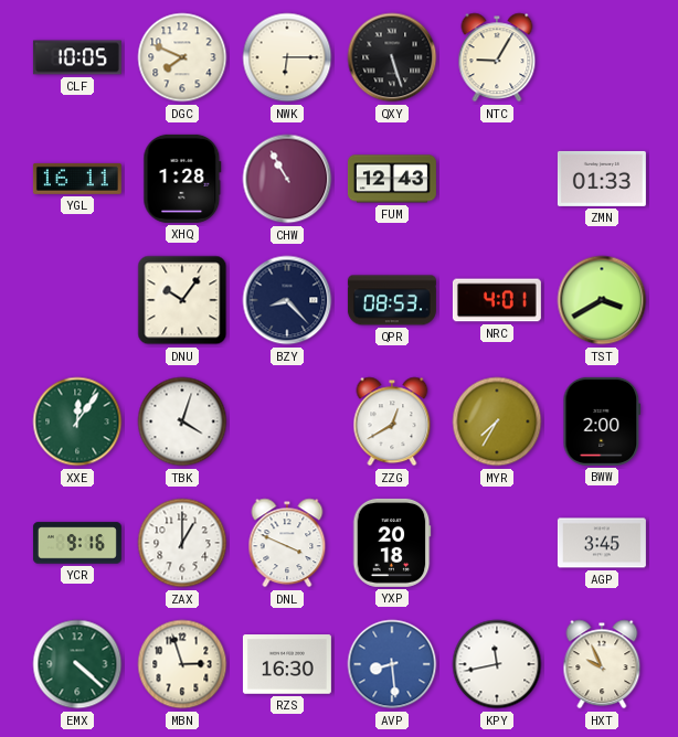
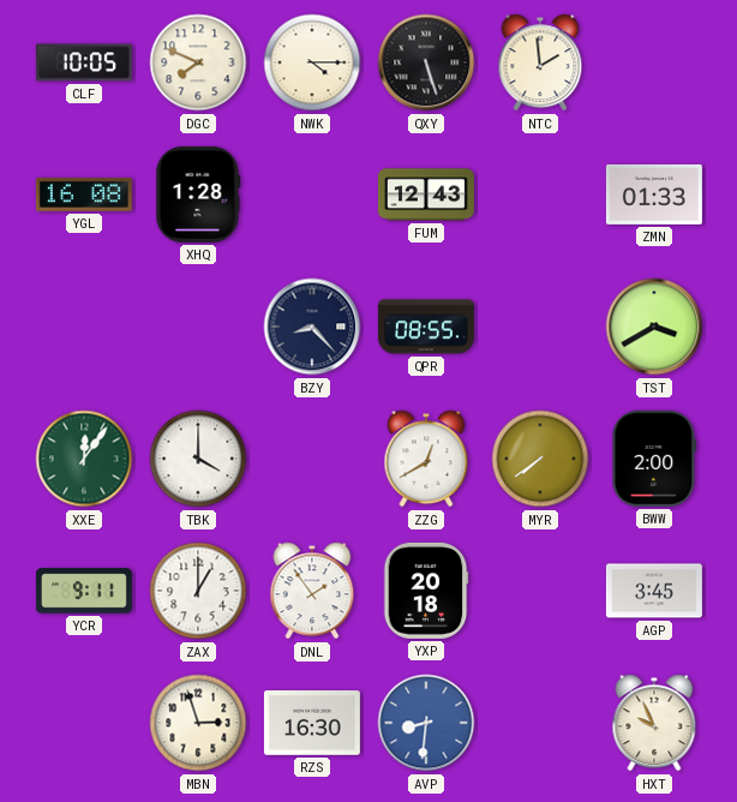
NWK: 6:15 -> 4:15
NTC: 9:05 -> 1:59
YGL: 16:11 -> 16:08
CHW: 10:55 -> none
DNU: 10:06 -> none
QPR: 08:53 -> 08:55
NRC: 4:01 -> none
TBK: 4:03 -> 4:00
MYR: 7:35 -> 7:39
YCR: 9:16 -> 9:11
DNL: 3:49 -> 1:54
EMX: 4:22 -> none
AVP: 8:29 -> 8:31
KPY: 11:43 -> none
